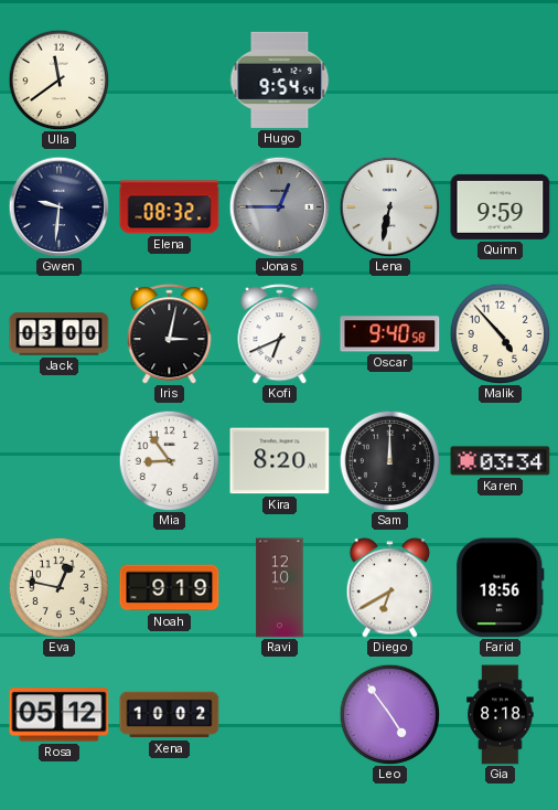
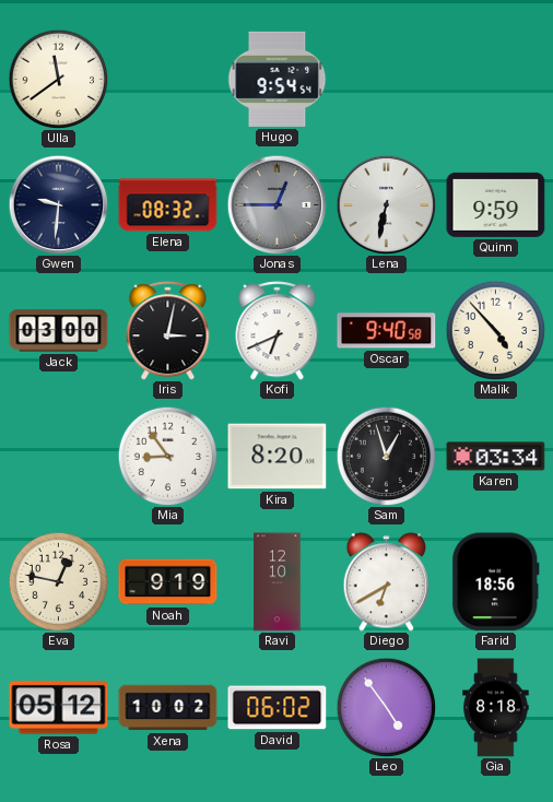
Sam: 12:00 -> 12:57
David: none -> 06:02
